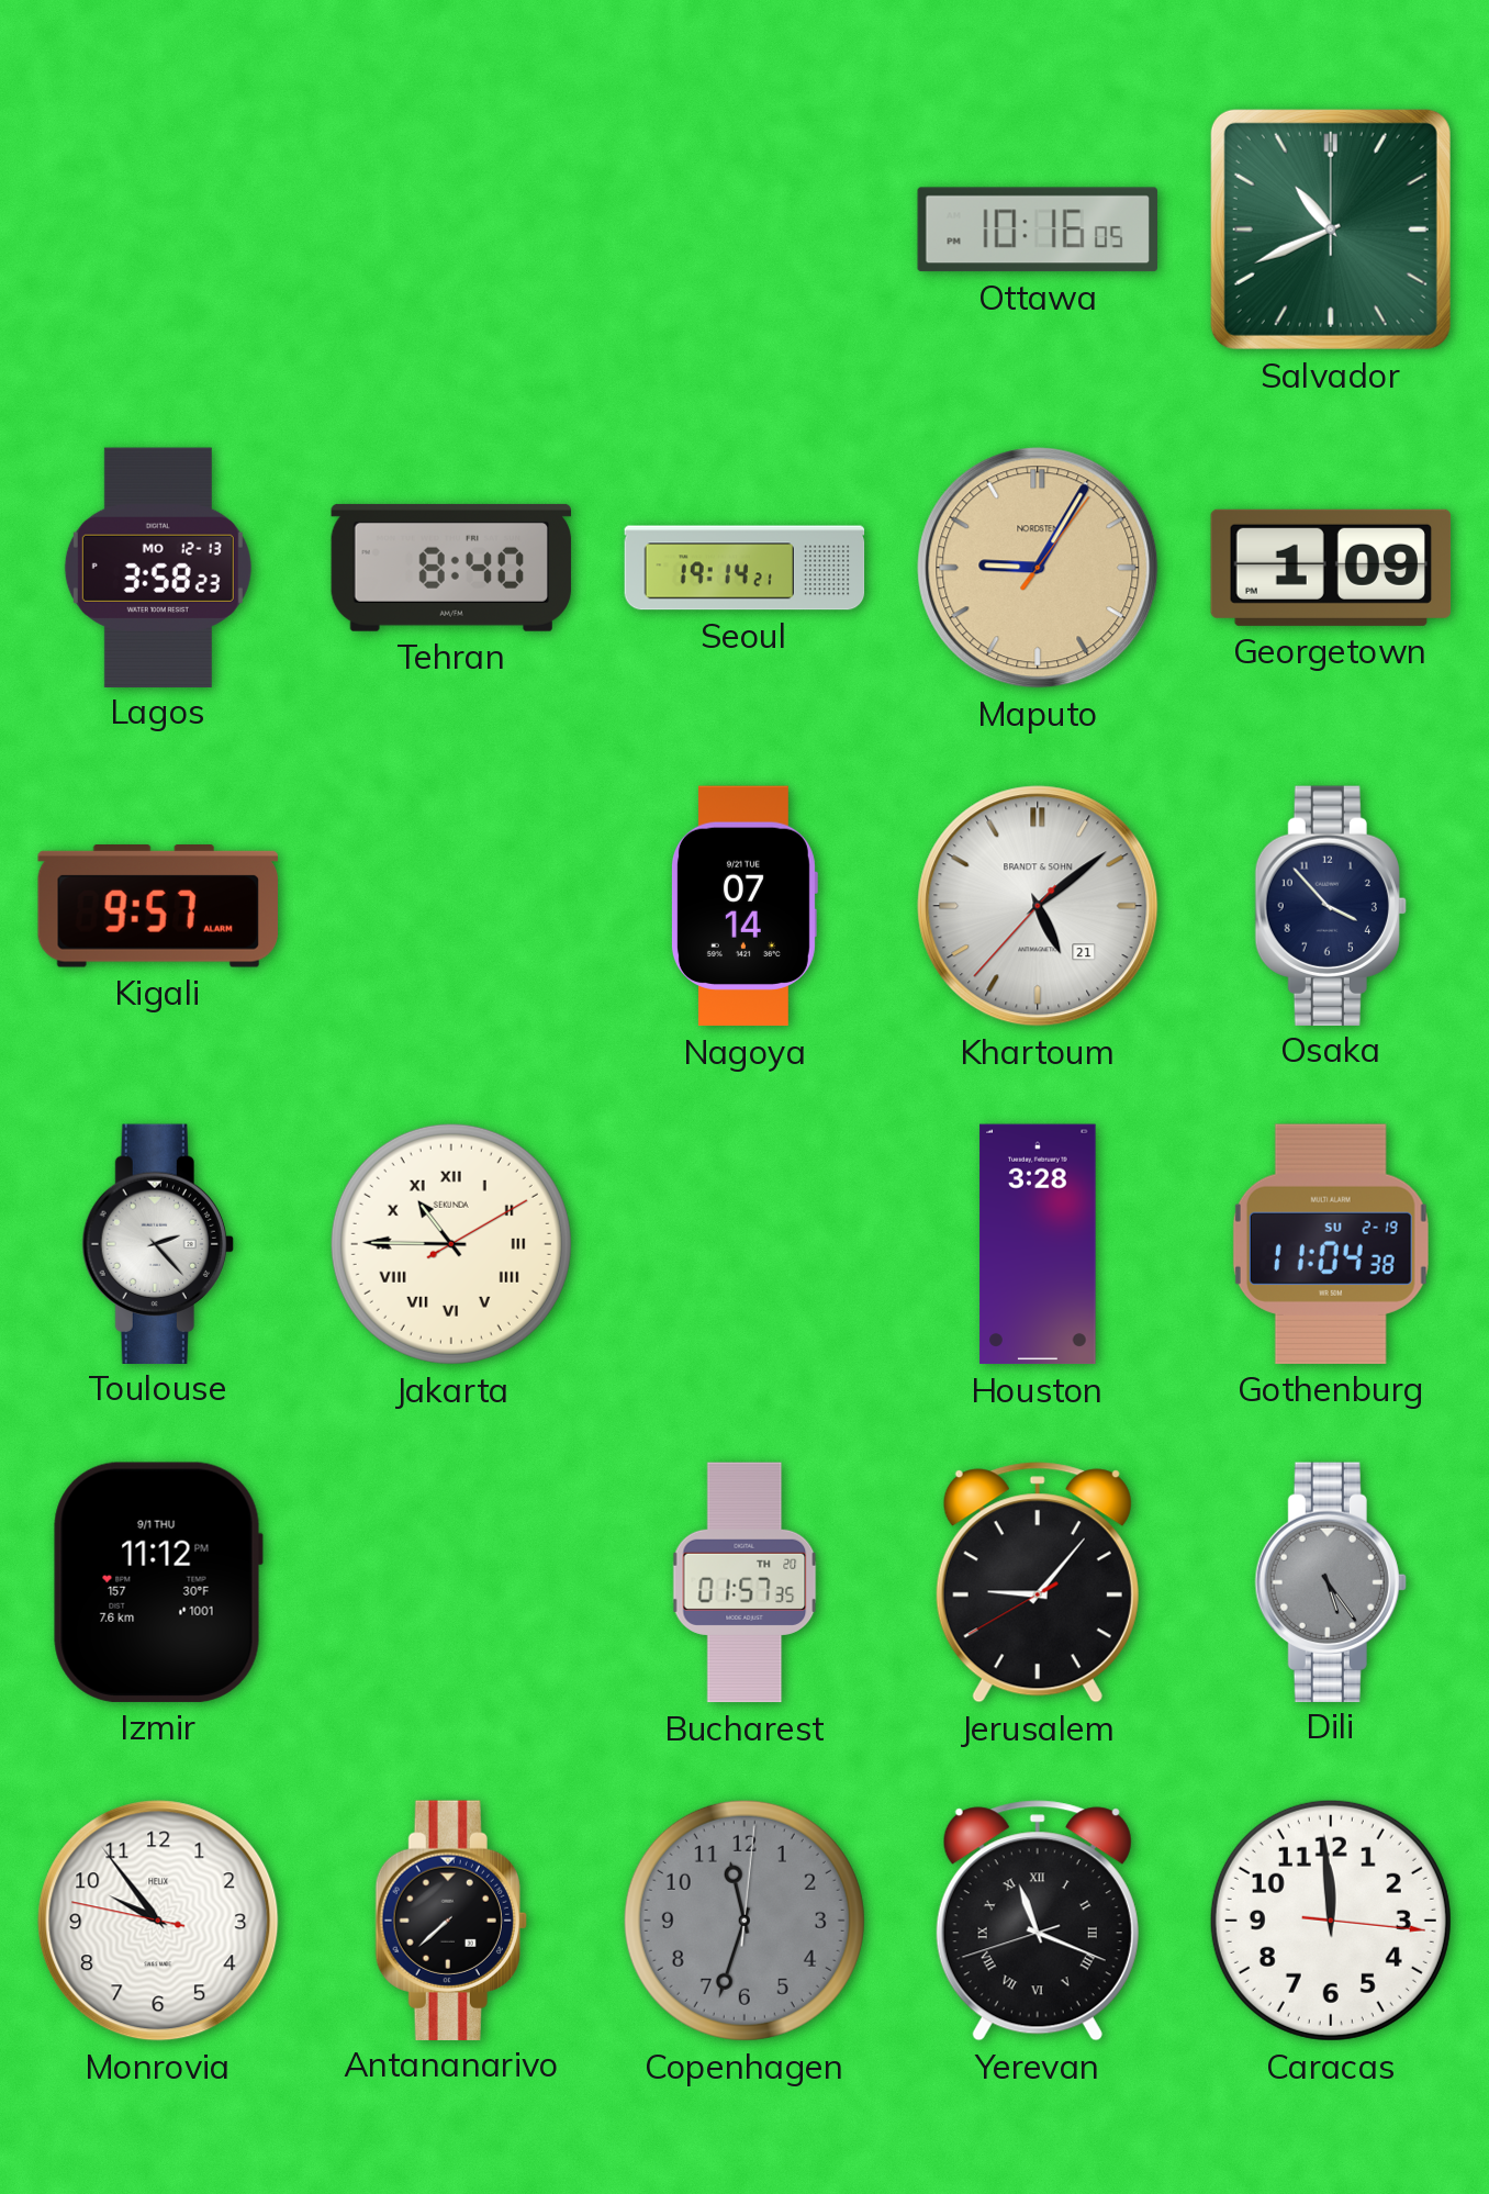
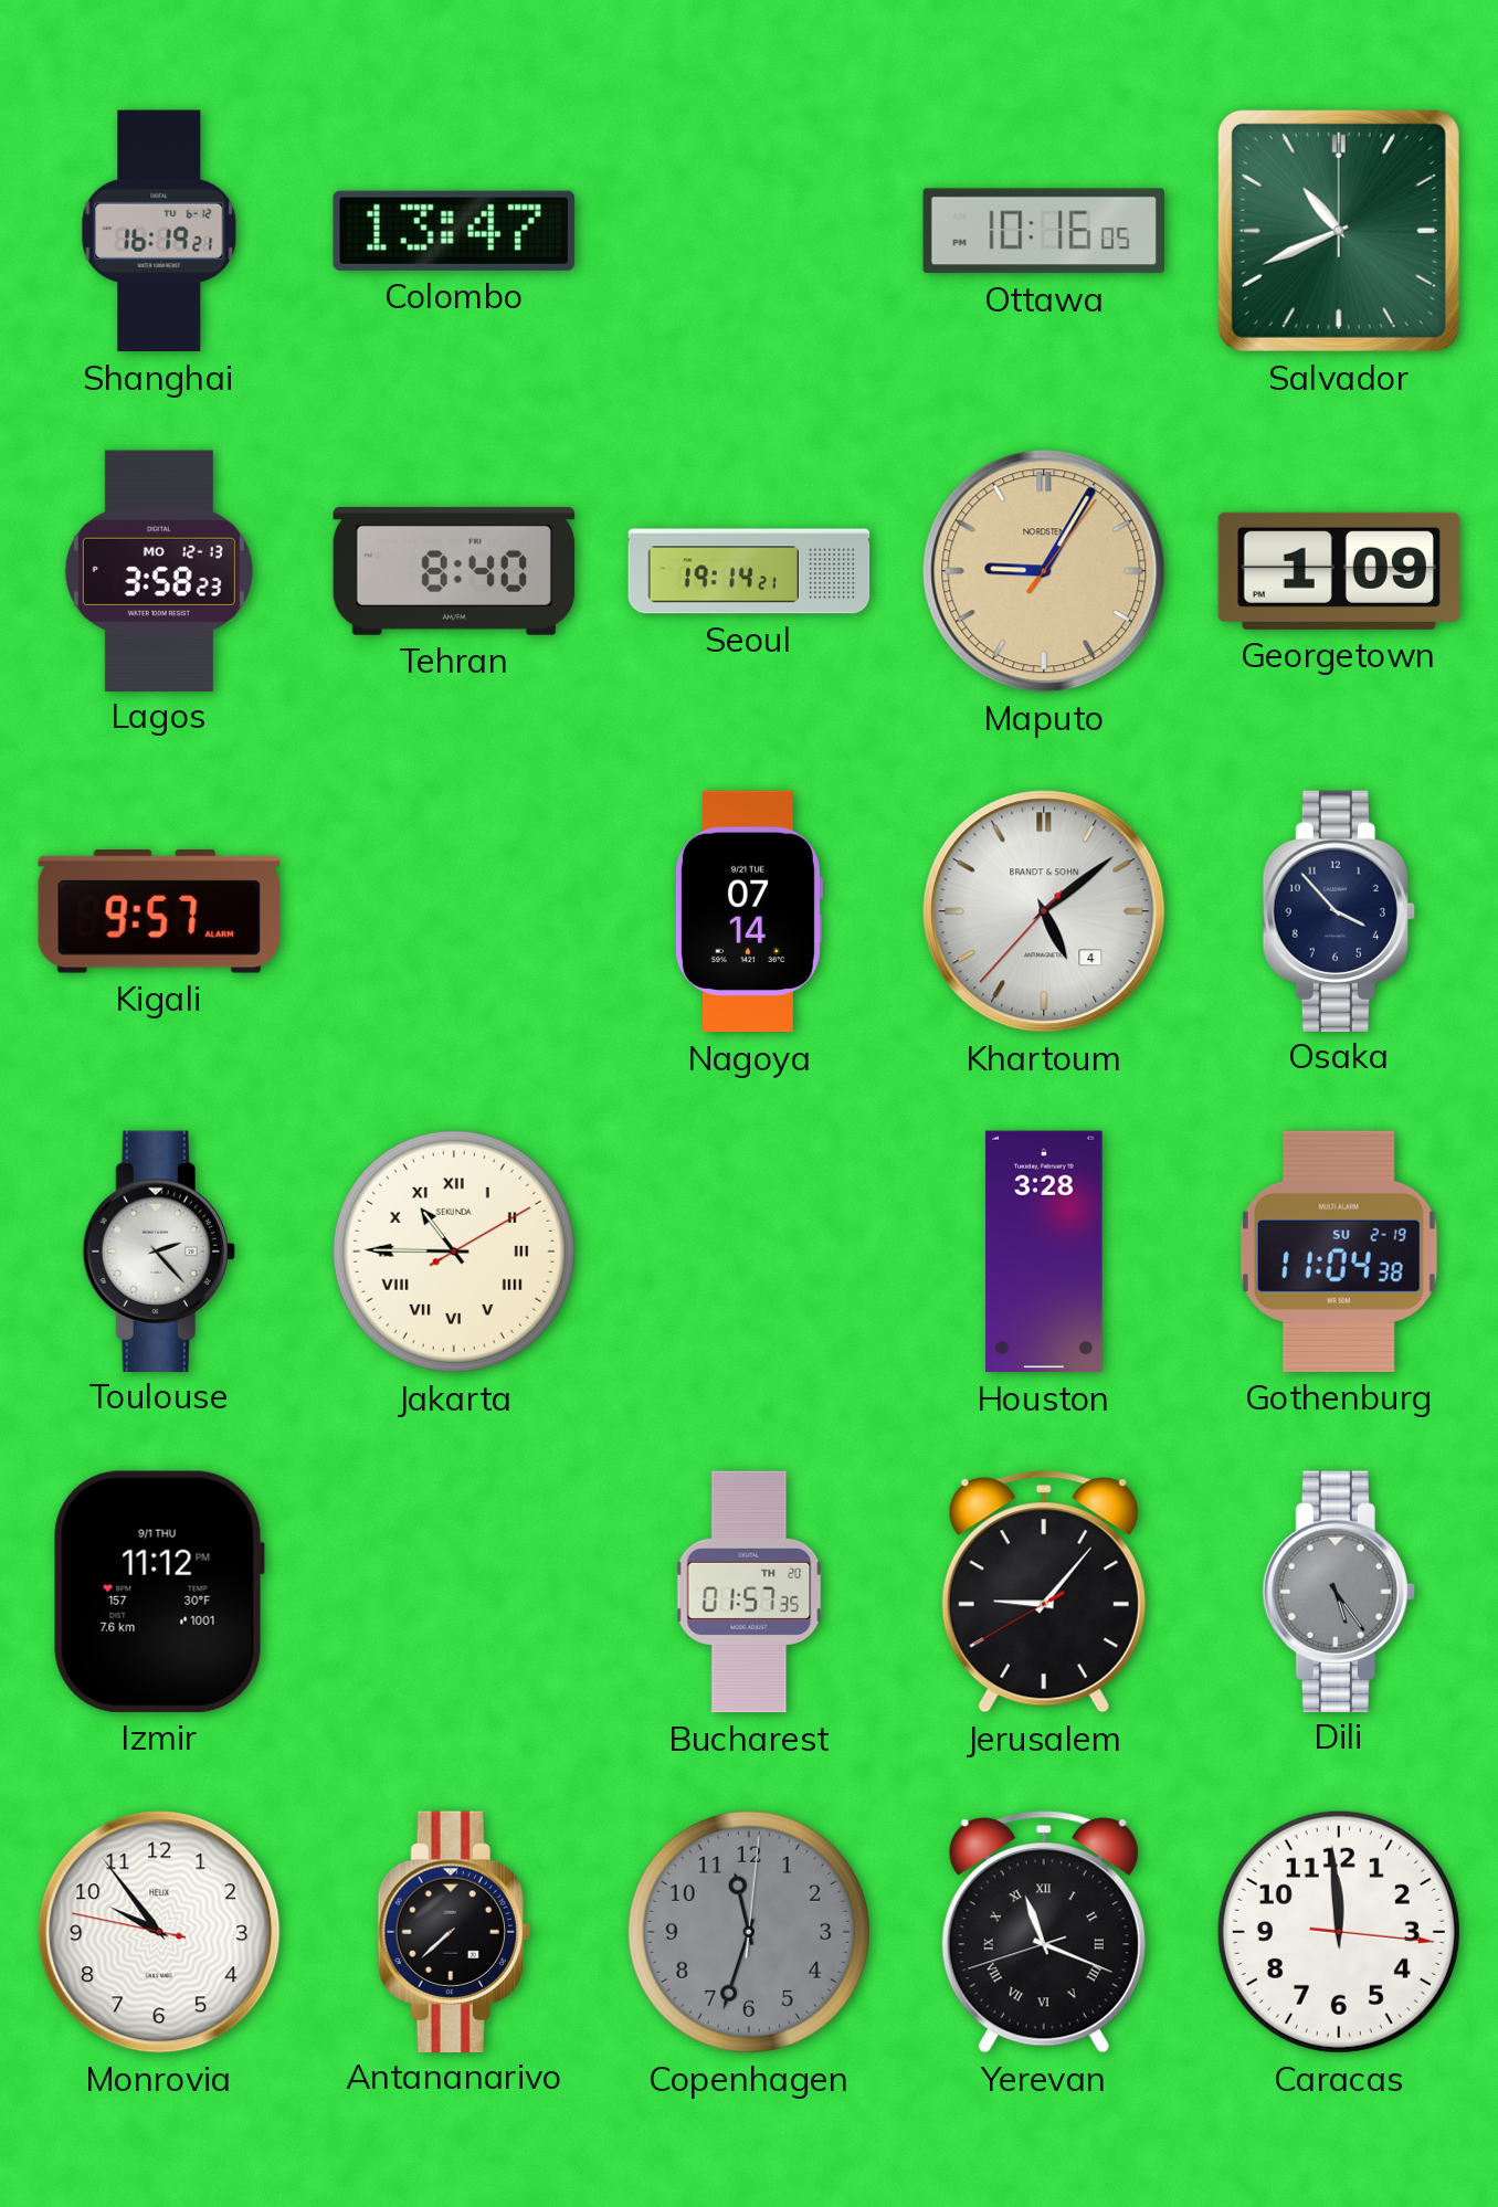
Shanghai: none -> 16:19
Colombo: none -> 13:47
Khartoum date: 21 -> 4
